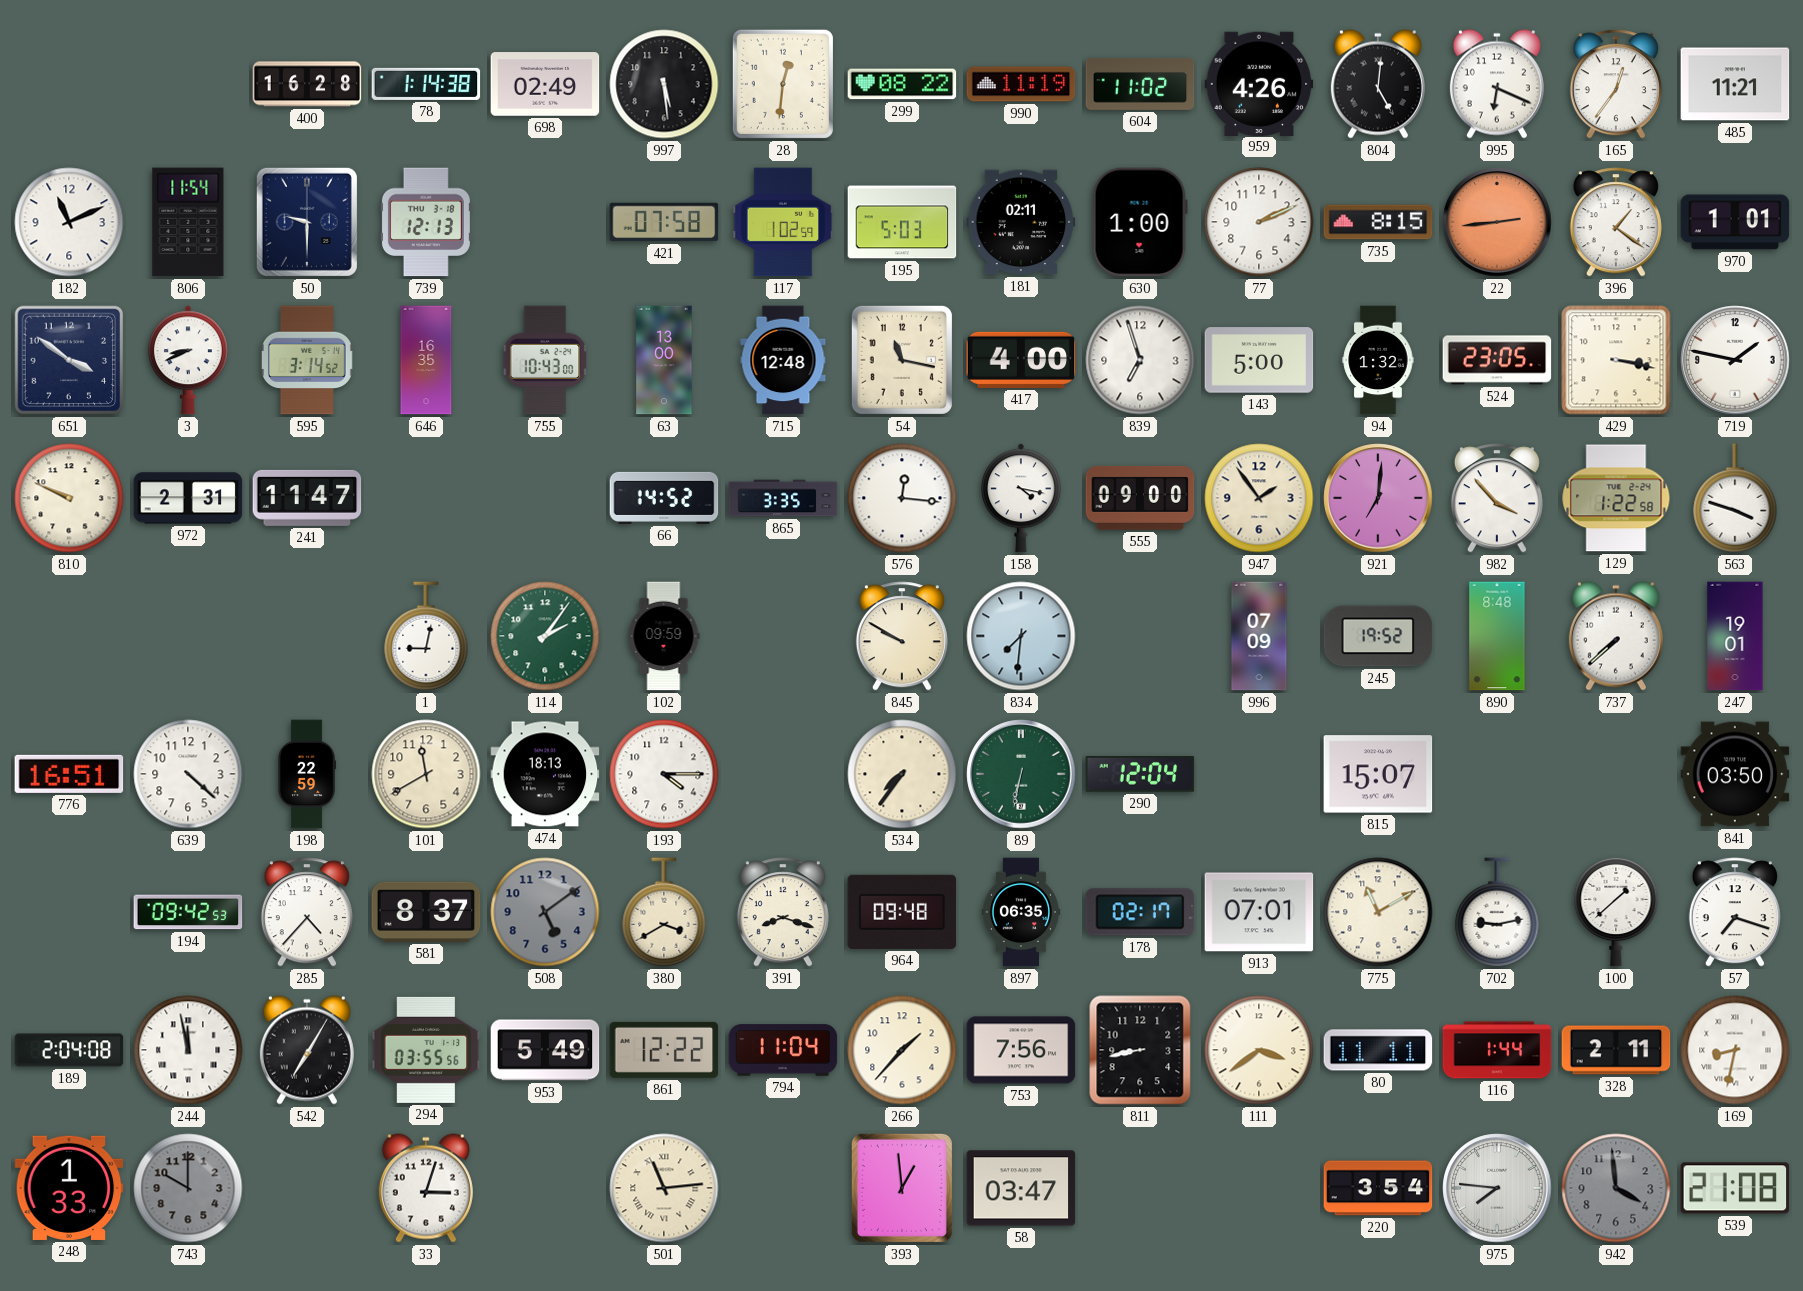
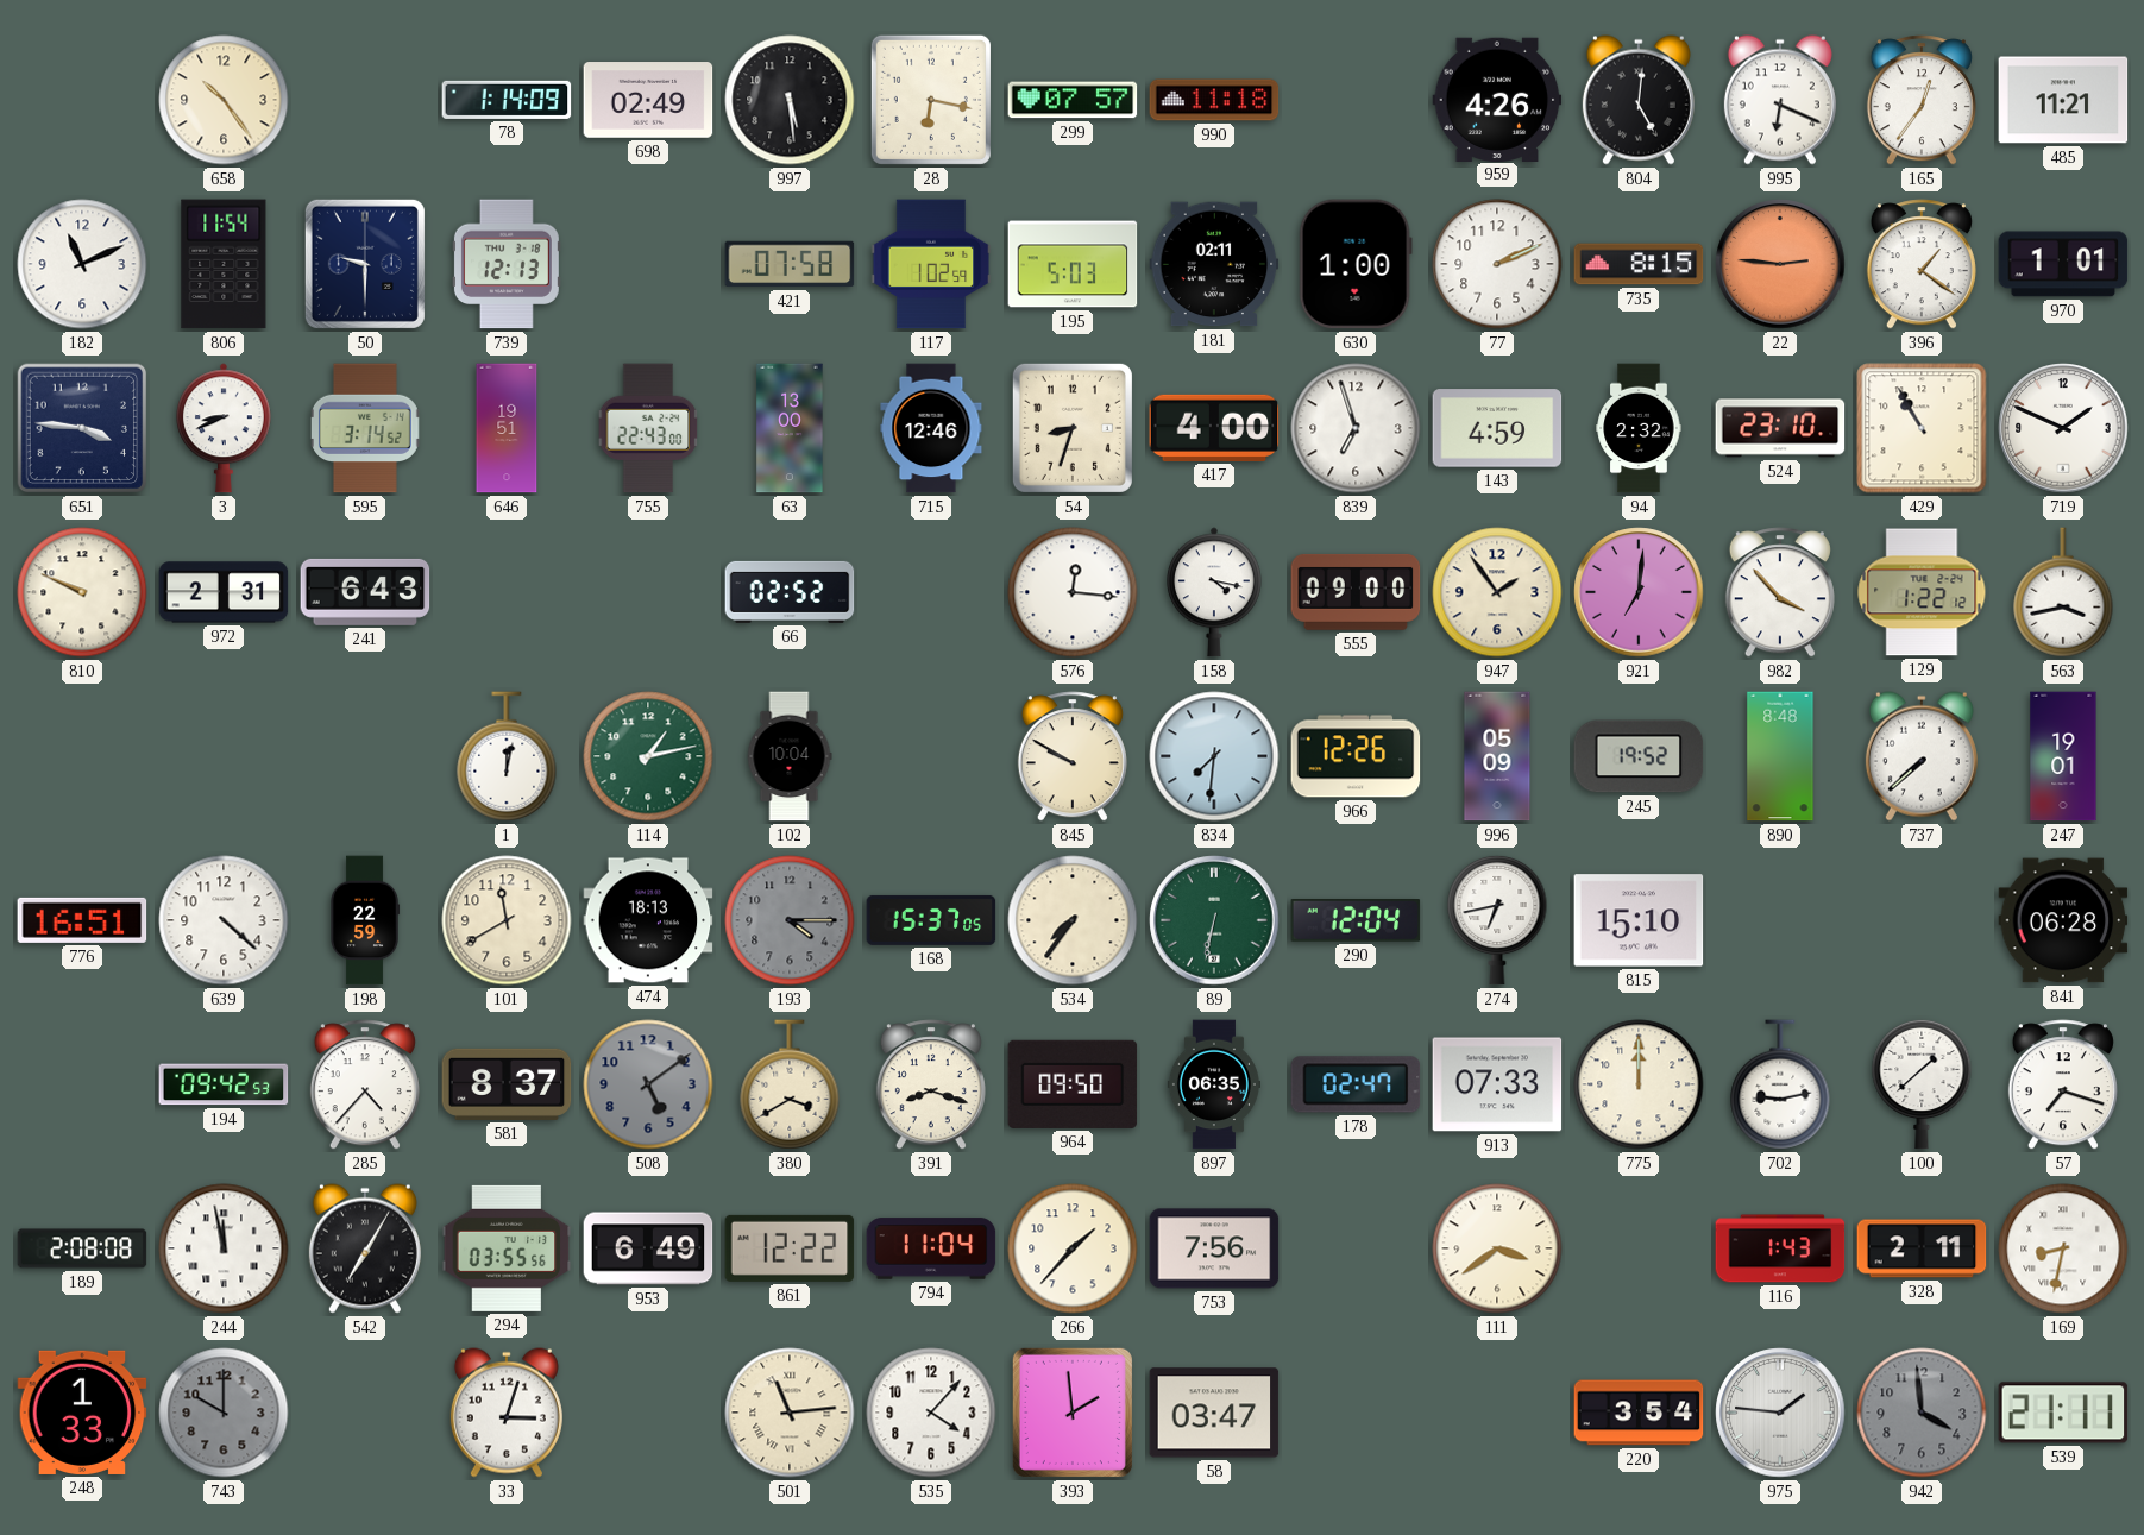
658: none -> 10:24
400: 16:28 -> none
78: 1:14:38 -> 1:14:09
28: 12:31 -> 6:17
299: 08:22 -> 07:57
990: 11:19 -> 11:18
604: 11:02 -> none
22: 2:44 -> 2:46
651: 3:51 -> 3:46
646: 16:35 -> 19:51
755: 10:43 -> 22:43
715: 12:48 -> 12:46
54: 11:17 -> 8:33
143: 5:00 -> 4:59
94: 1:32 -> 2:32
524: 23:05 -> 23:10
429: 3:17 -> 10:55
719: 1:47 -> 1:49
241: 11:47 -> 6:43
66: 14:52 -> 02:52
865: 3:35 -> none
129: 1:22:58 -> 1:22:12
563: 3:48 -> 3:43
1: 9:02 -> 12:02
114: 2:06 -> 1:13
102: 09:59 -> 10:04
966: none -> 12:26
996: 07:09 -> 05:09
193 dial: white -> grey
168: none -> 15:37
274: none -> 6:43
815: 15:07 -> 15:10
841: 03:50 -> 06:28
964: 09:48 -> 09:50
178: 02:17 -> 02:47
913: 07:01 -> 07:33
775: 11:10 -> 12:00
189: 2:04 -> 2:08
953: 5:49 -> 6:49
811: 8:43 -> none
80: 11:11 -> none
116: 1:44 -> 1:43
535: none -> 4:07
393: 12:59 -> 1:59
975: 7:46 -> 1:46
539: 21:08 -> 21:11
